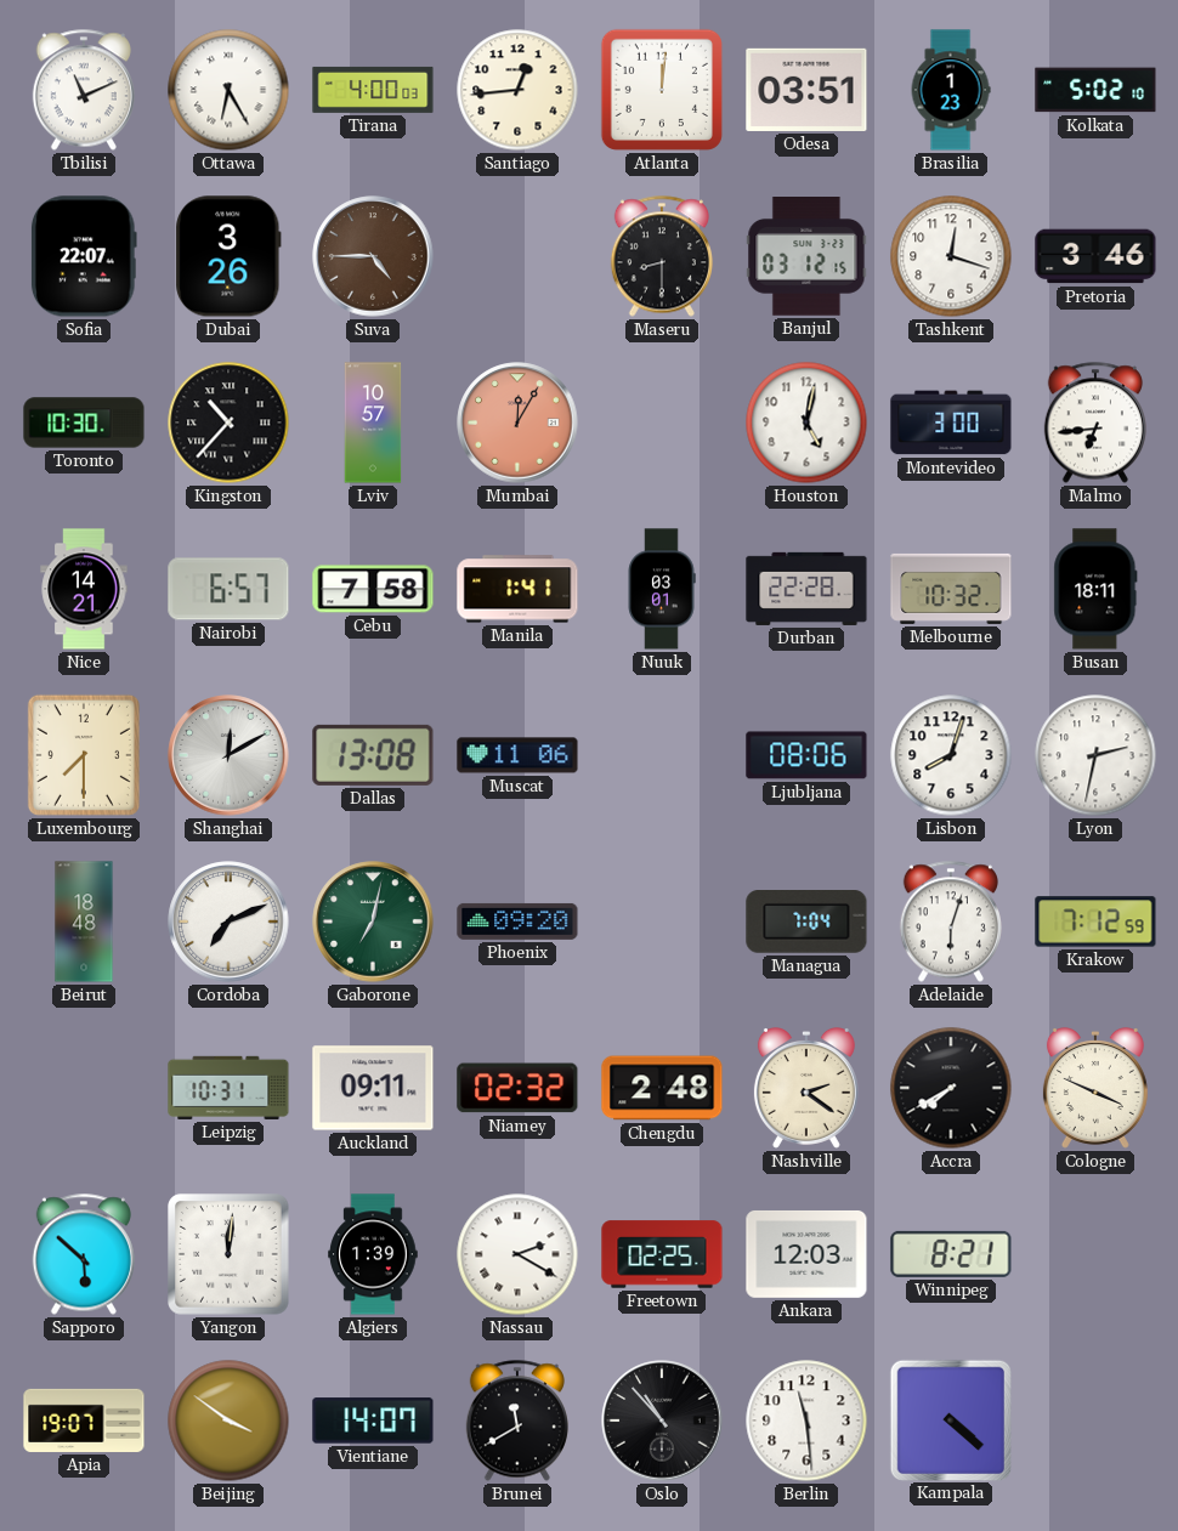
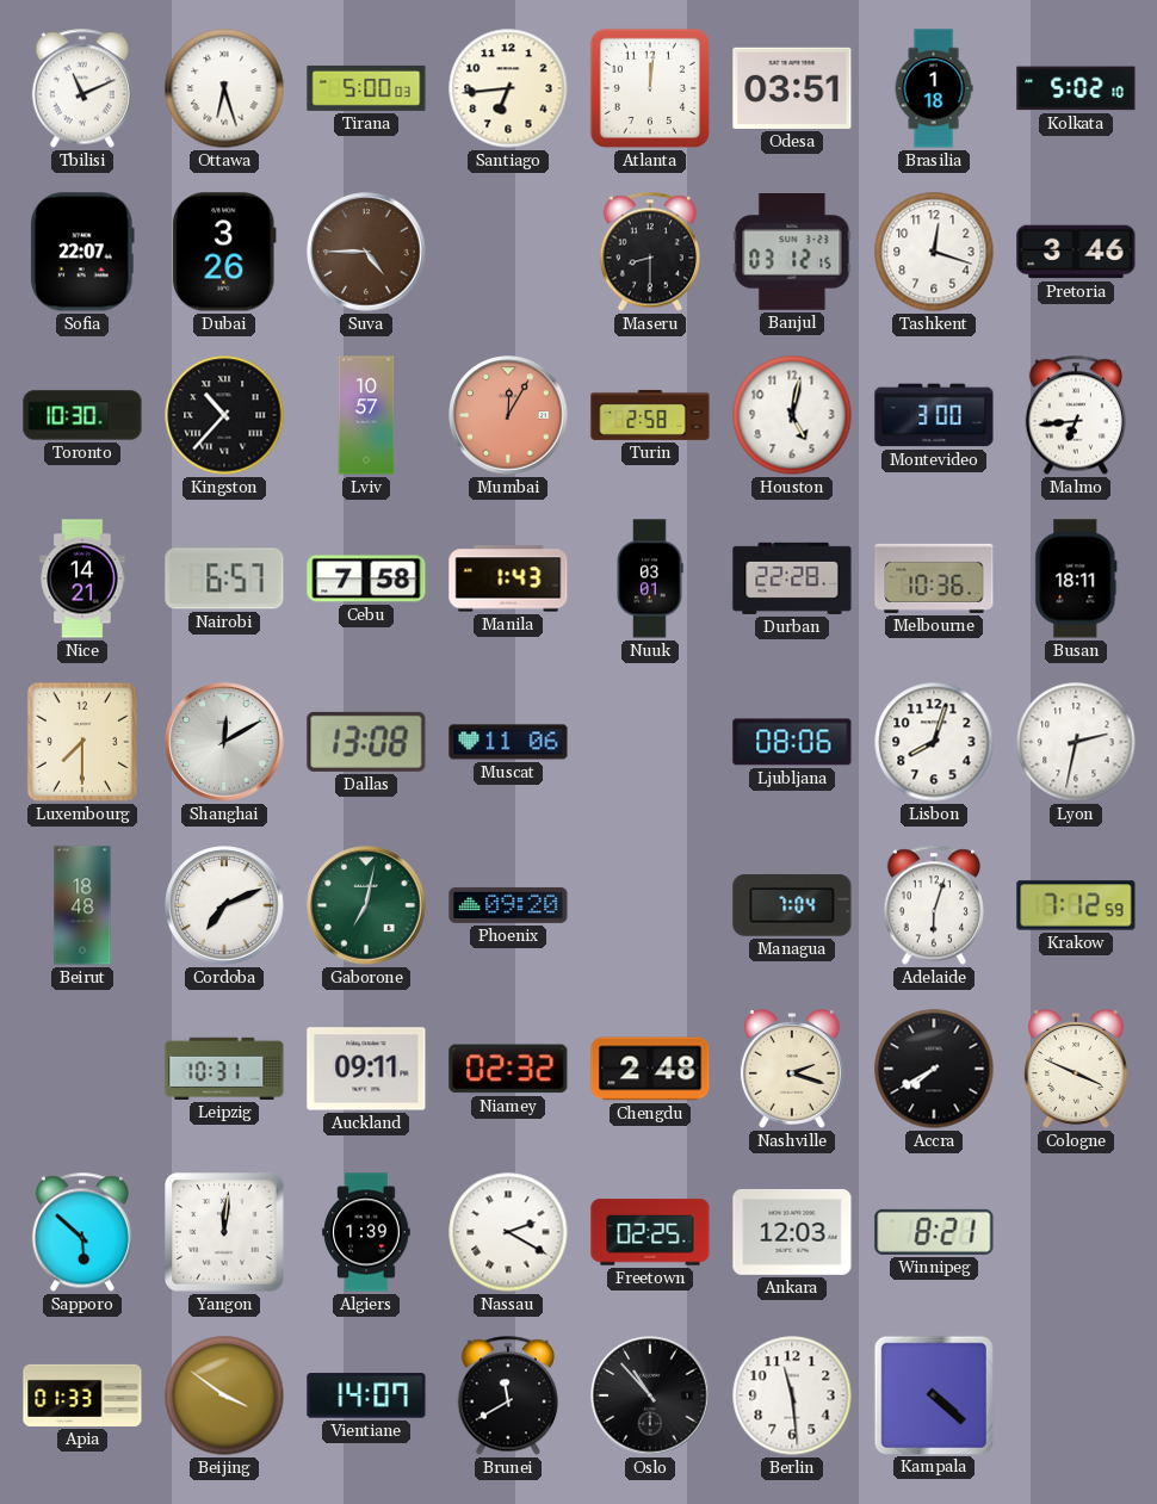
Ottawa: 6:25 -> 6:27
Tirana: 4:00 -> 5:00
Santiago: 12:44 -> 6:44
Brasilia: 1:23 -> 1:18
Turin: none -> 2:58
Manila: 1:41 -> 1:43
Melbourne: 10:32 -> 10:36
Nashville: 2:21 -> 2:18
Apia: 19:07 -> 01:33
